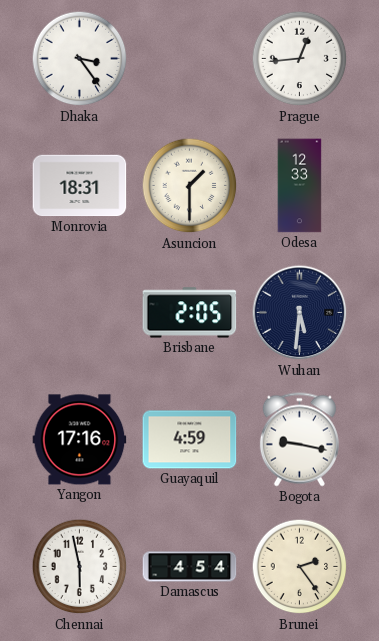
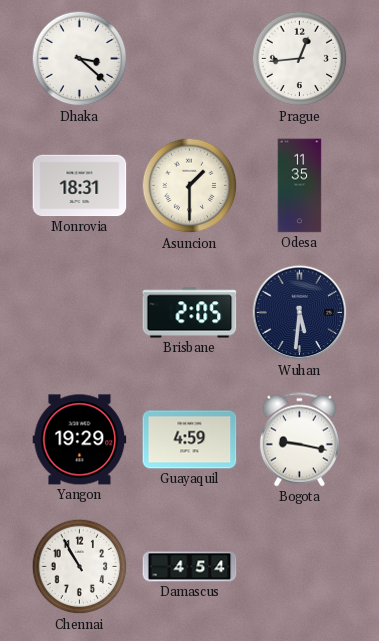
Dhaka: 3:24 -> 3:22
Odesa: 12:33 -> 11:35
Yangon: 17:16 -> 19:29
Chennai: 5:58 -> 10:55
Brunei: 2:24 -> none
